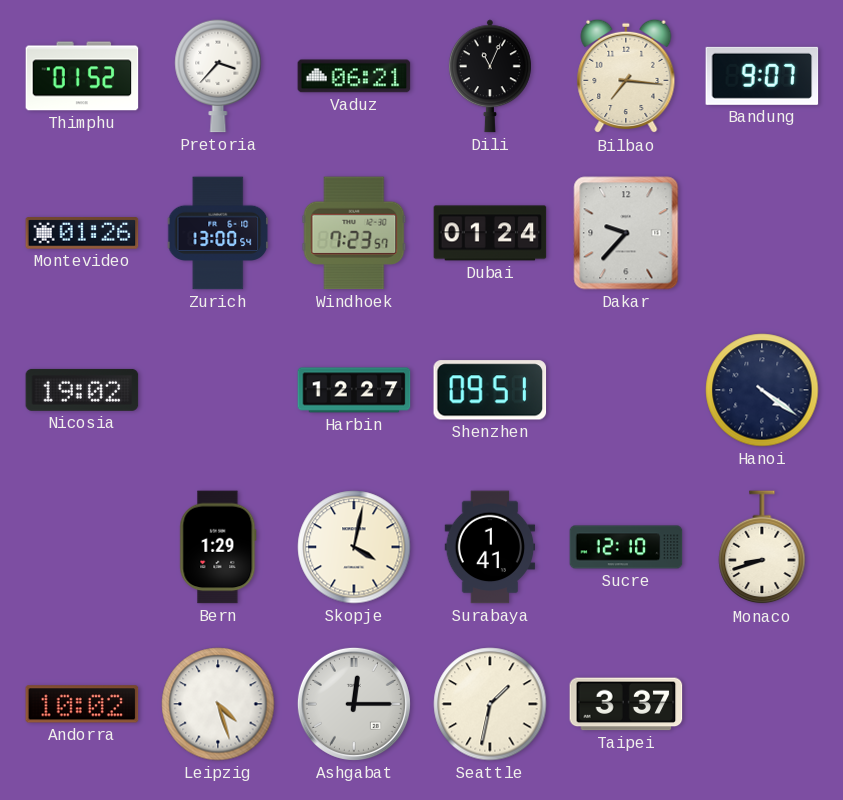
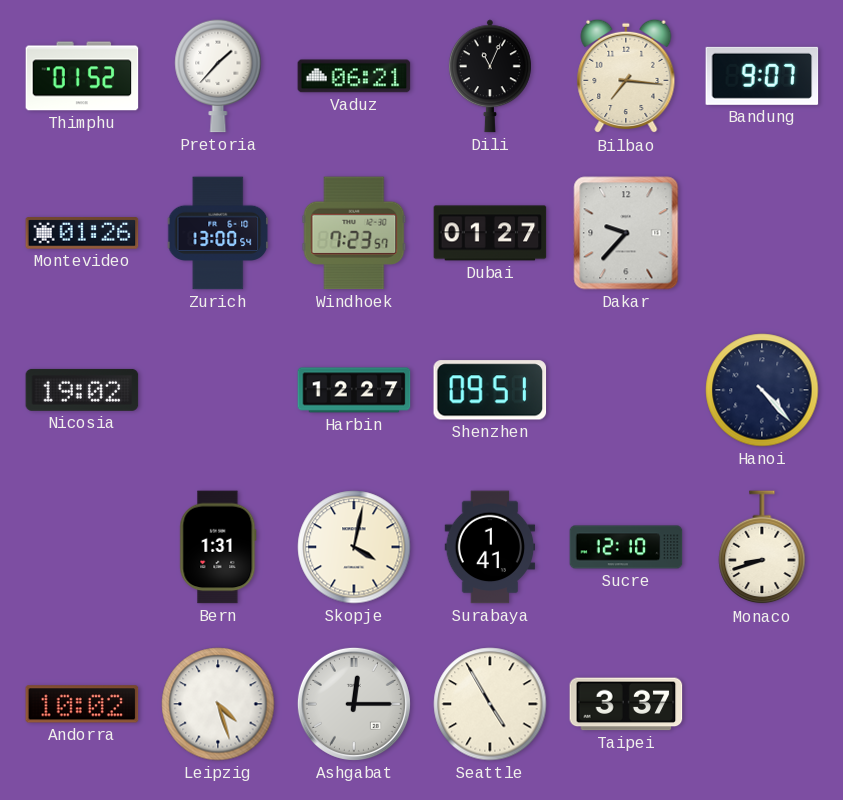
Pretoria: 3:37 -> 1:37
Dubai: 01:24 -> 01:27
Hanoi: 4:21 -> 4:23
Bern: 1:29 -> 1:31
Seattle: 1:32 -> 4:55
